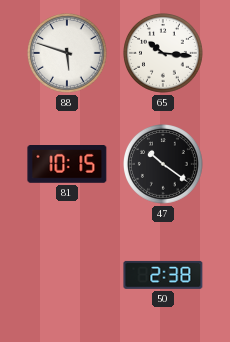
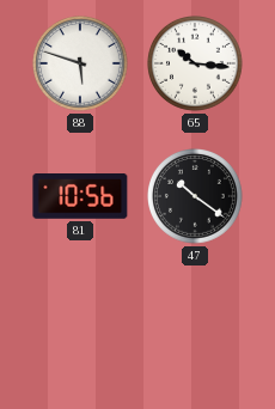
81: 10:15 -> 10:56
50: 2:38 -> none
